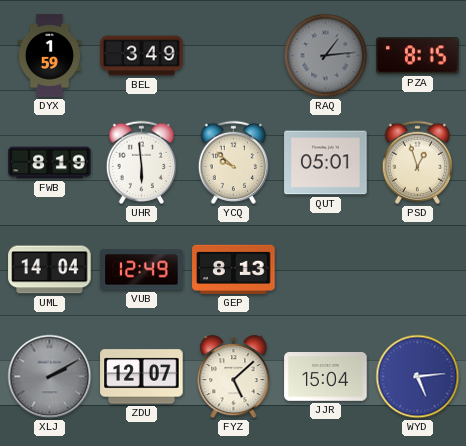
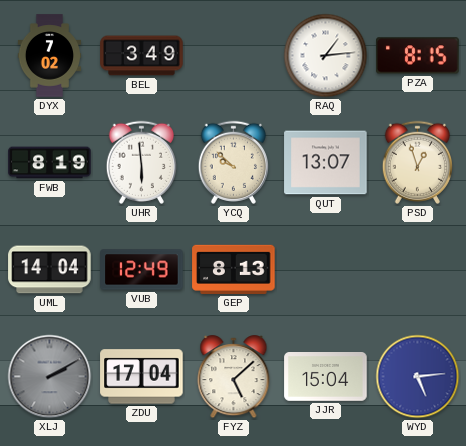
DYX: 1:59 -> 7:02
RAQ dial: grey -> white
QUT: 05:01 -> 13:07
ZDU: 12:07 -> 17:04
